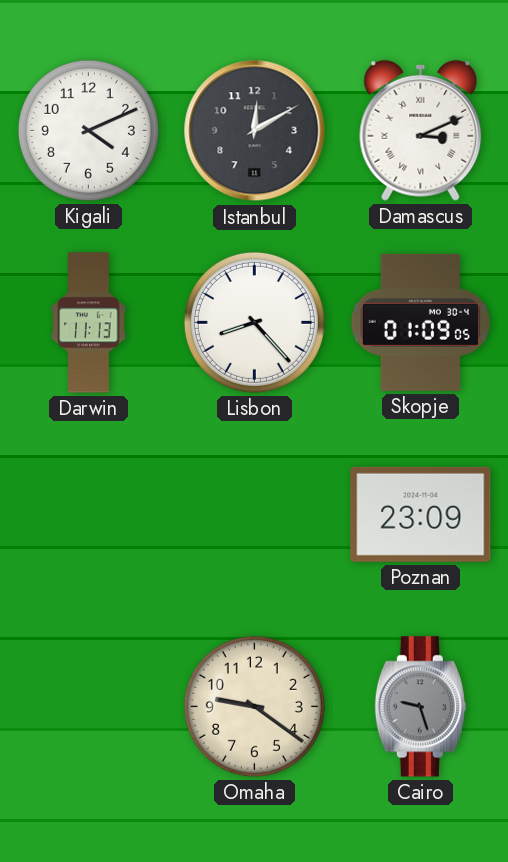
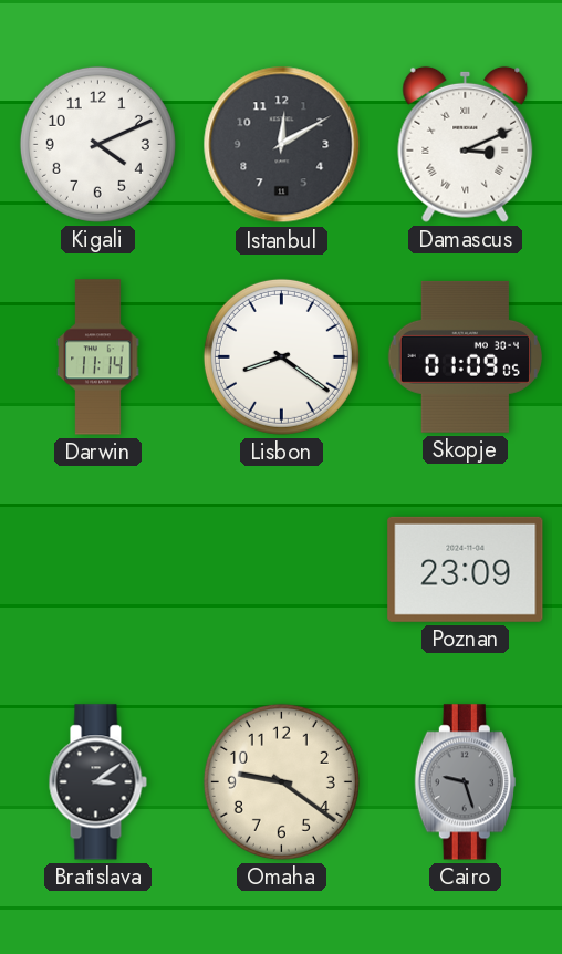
Darwin: 11:13 -> 11:14
Lisbon: 8:23 -> 8:21
Bratislava: none -> 3:09
